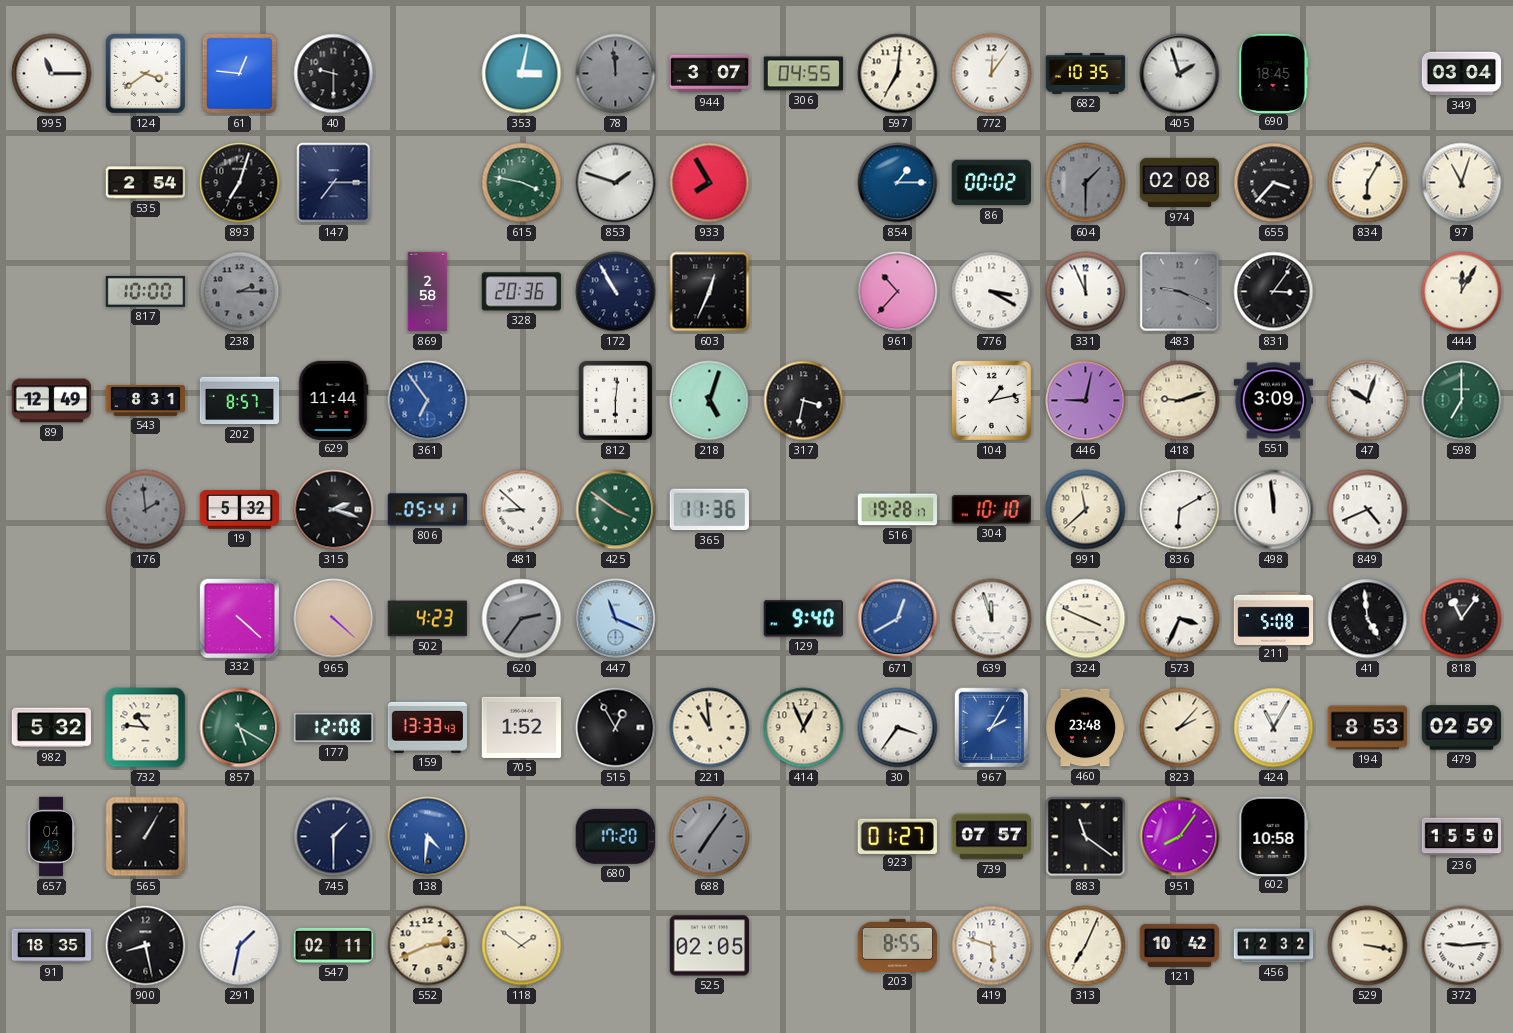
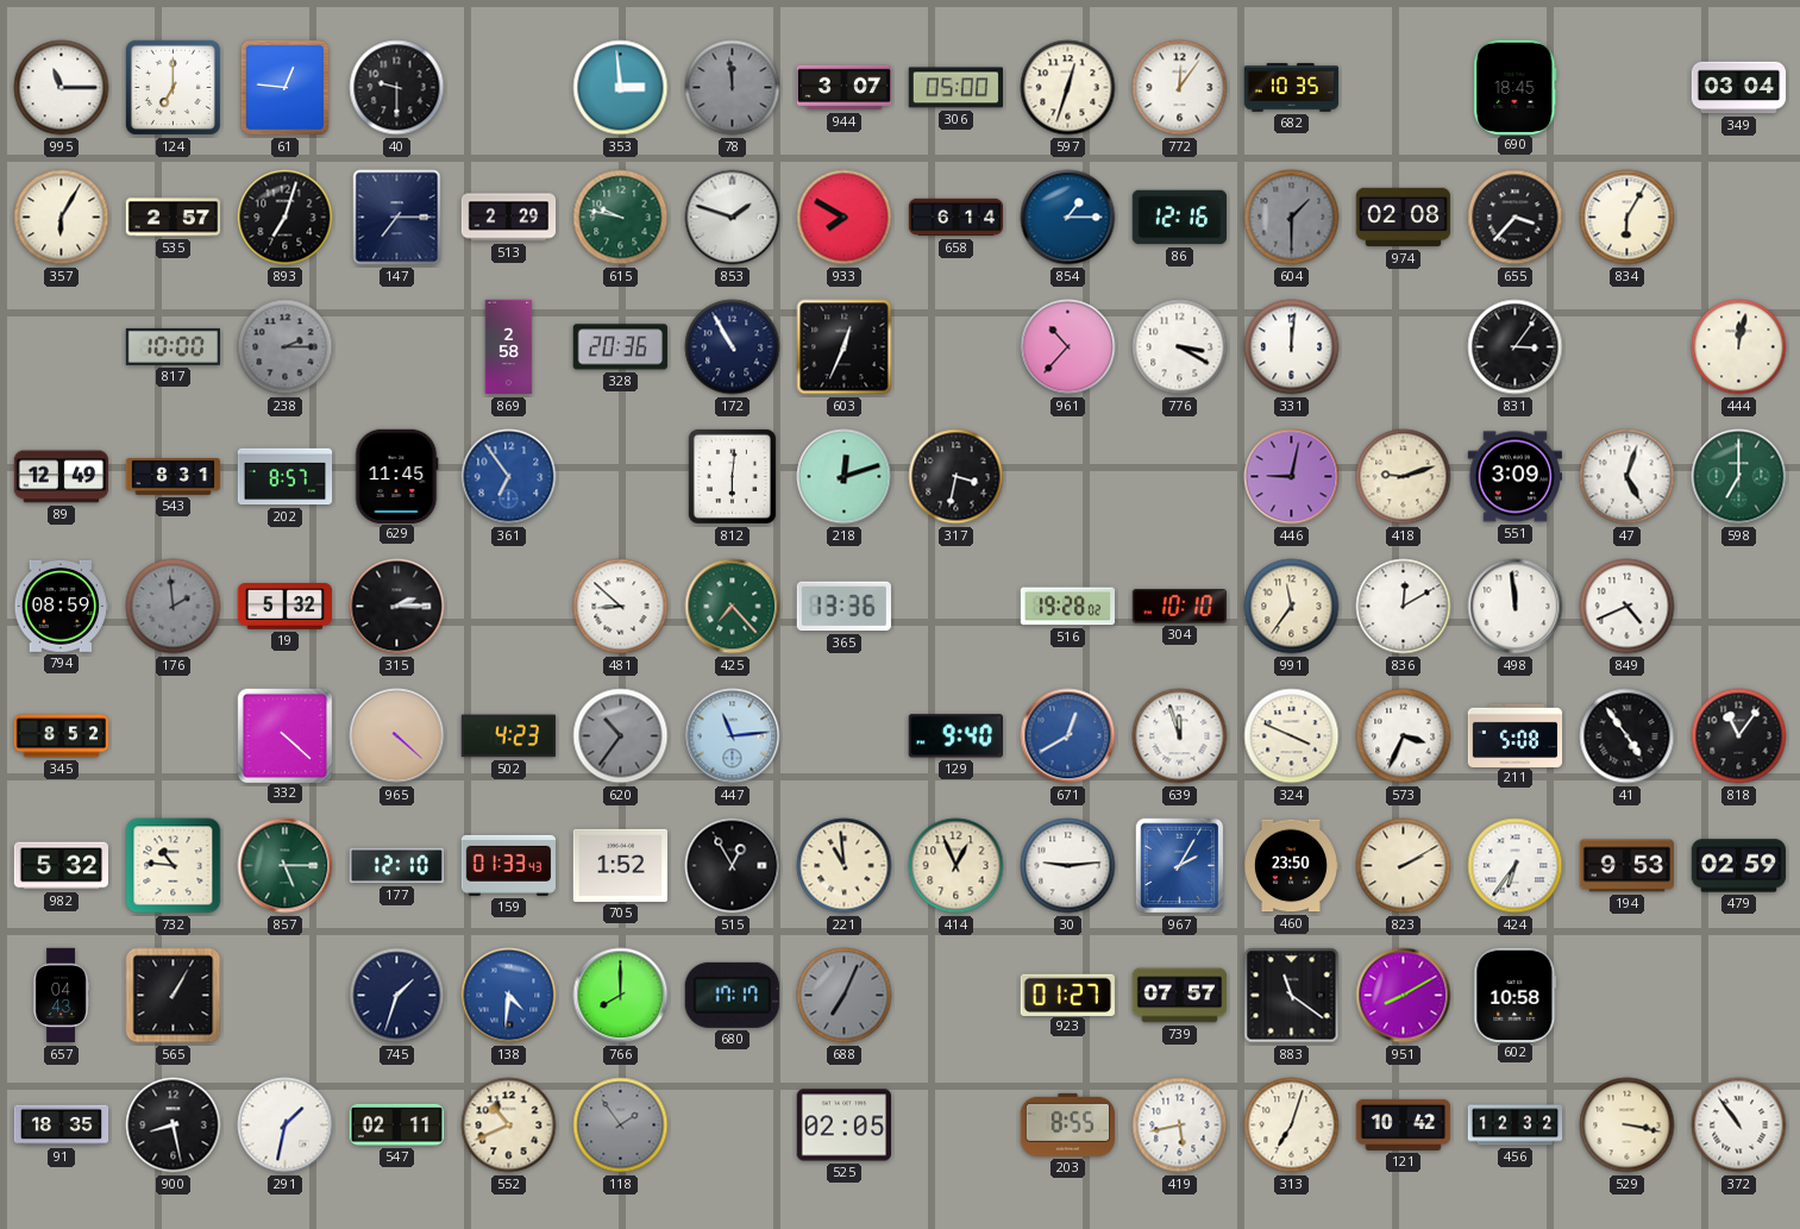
124: 3:39 -> 7:00
353: 3:02 -> 2:59
306: 04:55 -> 05:00
597: 7:01 -> 12:33
405: 1:57 -> none
357: none -> 6:05
535: 2:54 -> 2:57
513: none -> 2:29
615: 3:47 -> 9:47
933: 7:55 -> 7:50
658: none -> 6:14
86: 00:02 -> 12:16
97: 11:03 -> none
331: 11:56 -> 12:01
483: 9:19 -> none
444: 12:05 -> 12:02
629: 11:44 -> 11:45
218: 5:03 -> 12:12
104: 1:13 -> none
47: 10:03 -> 5:03
794: none -> 08:59
315: 2:18 -> 2:15
806: 05:41 -> none
425: 3:51 -> 7:23
365: 11:36 -> 13:36
516: 19:28:17 -> 19:28:02
991: 11:38 -> 11:36
836: 6:10 -> 12:10
345: none -> 8:52
620: 2:36 -> 10:36
447: 11:19 -> 11:14
41: 4:59 -> 4:54
857: 5:20 -> 5:15
177: 12:08 -> 12:10
159: 13:33 -> 01:33
30: 3:36 -> 9:14
460: 23:48 -> 23:50
823: 2:07 -> 2:10
424: 11:05 -> 6:36
194: 8:53 -> 9:53
745: 1:30 -> 1:33
766: none -> 8:00
680: 17:20 -> 17:17
688: 7:06 -> 7:04
951: 8:06 -> 8:10
236: 15:50 -> none
552: 2:41 -> 10:41
118: 1:51 -> 1:54
118 dial: cream -> grey
419: 5:48 -> 5:43
313: 7:04 -> 7:03
372: 9:14 -> 10:54
